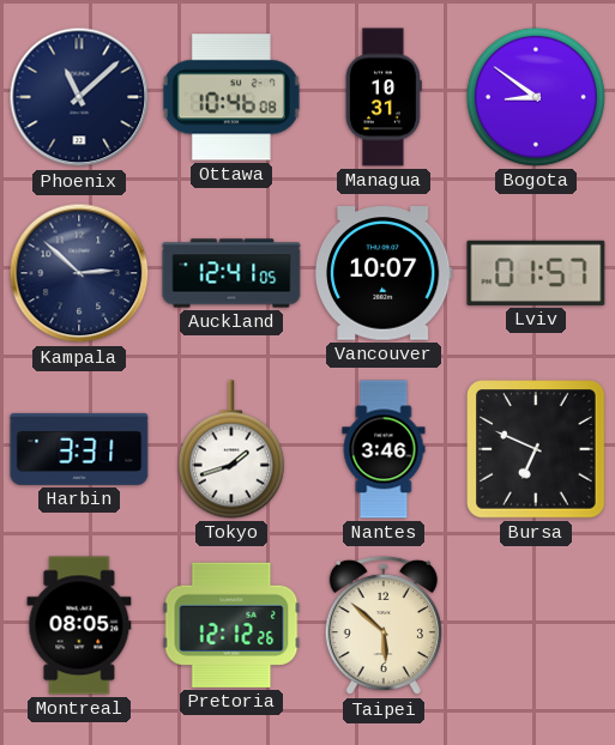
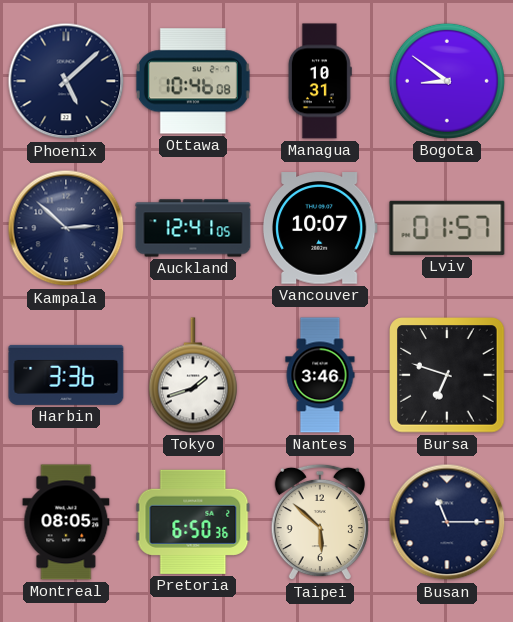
Phoenix: 11:08 -> 5:08
Harbin: 3:31 -> 3:36
Bursa: 6:49 -> 6:48
Pretoria: 12:12 -> 6:50
Busan: none -> 11:15
